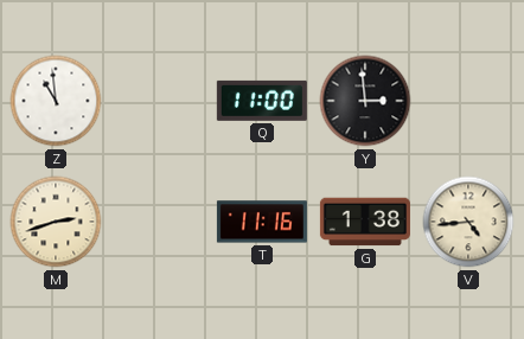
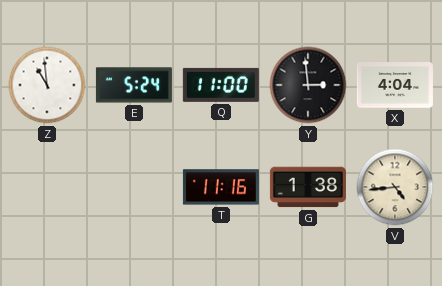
E: none -> 5:24
X: none -> 4:04
M: 2:42 -> none
